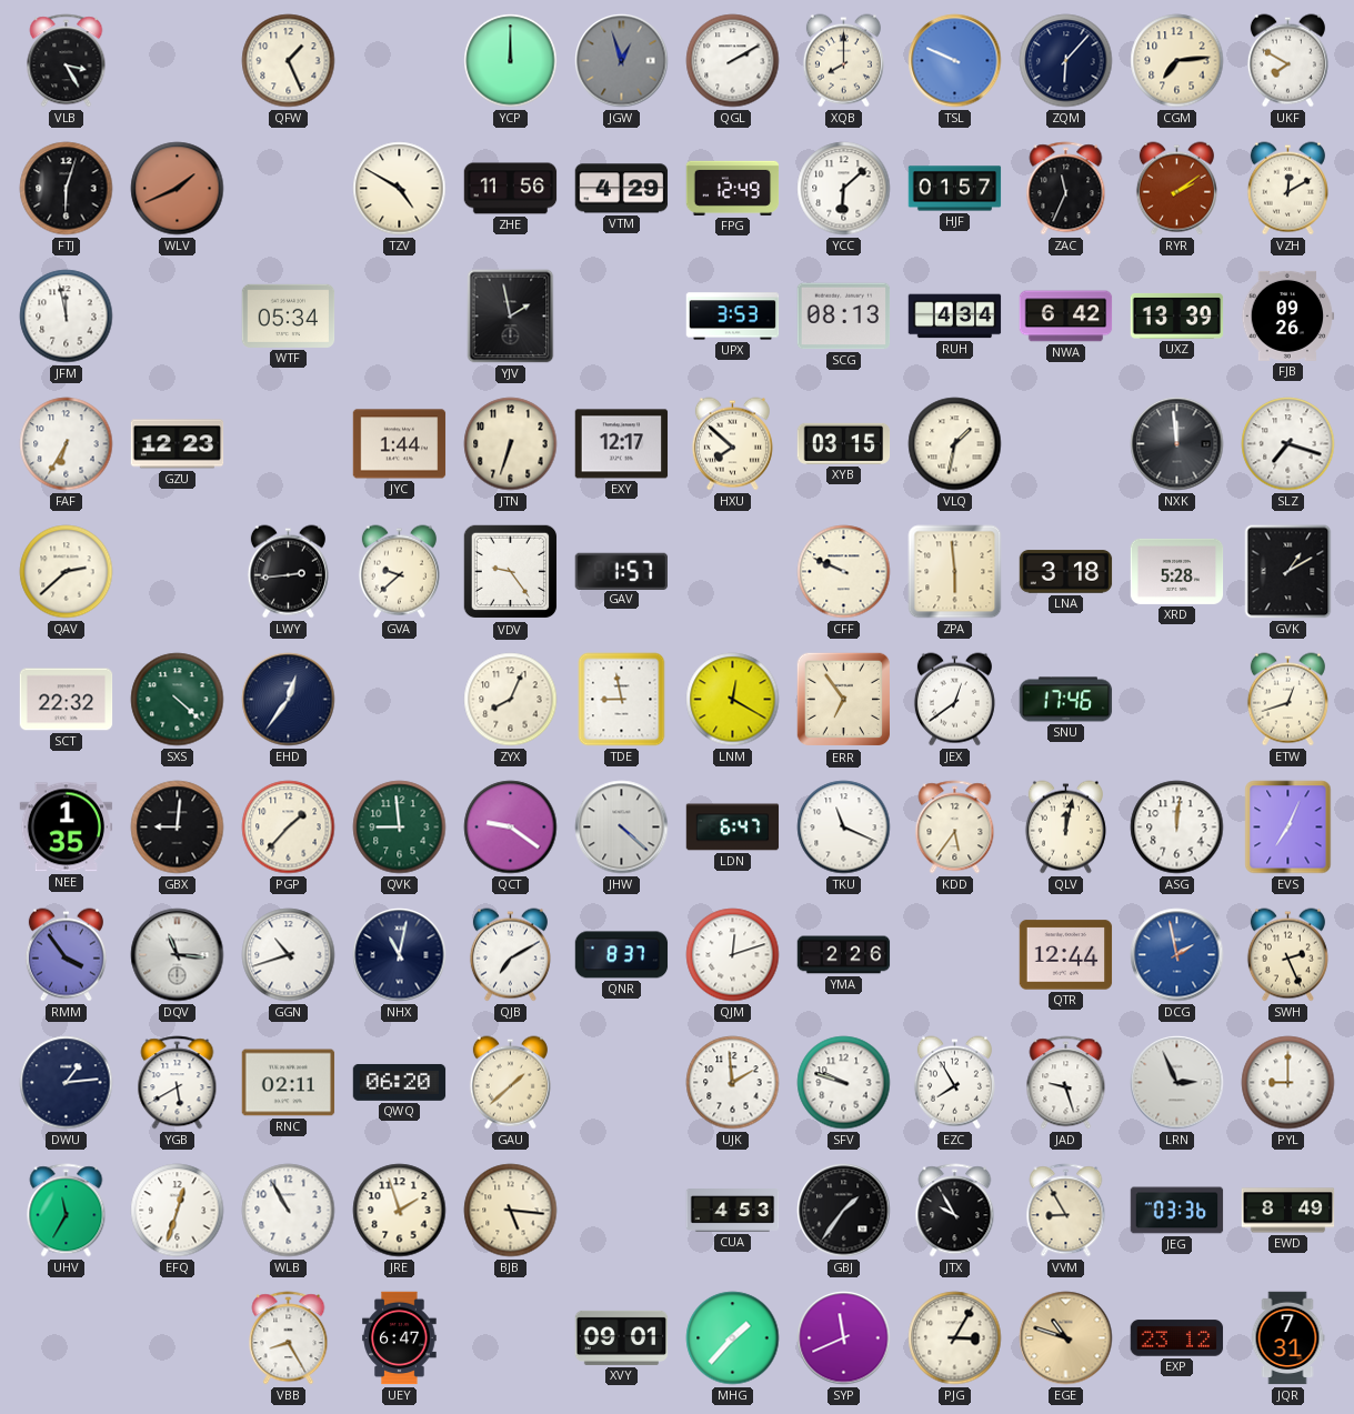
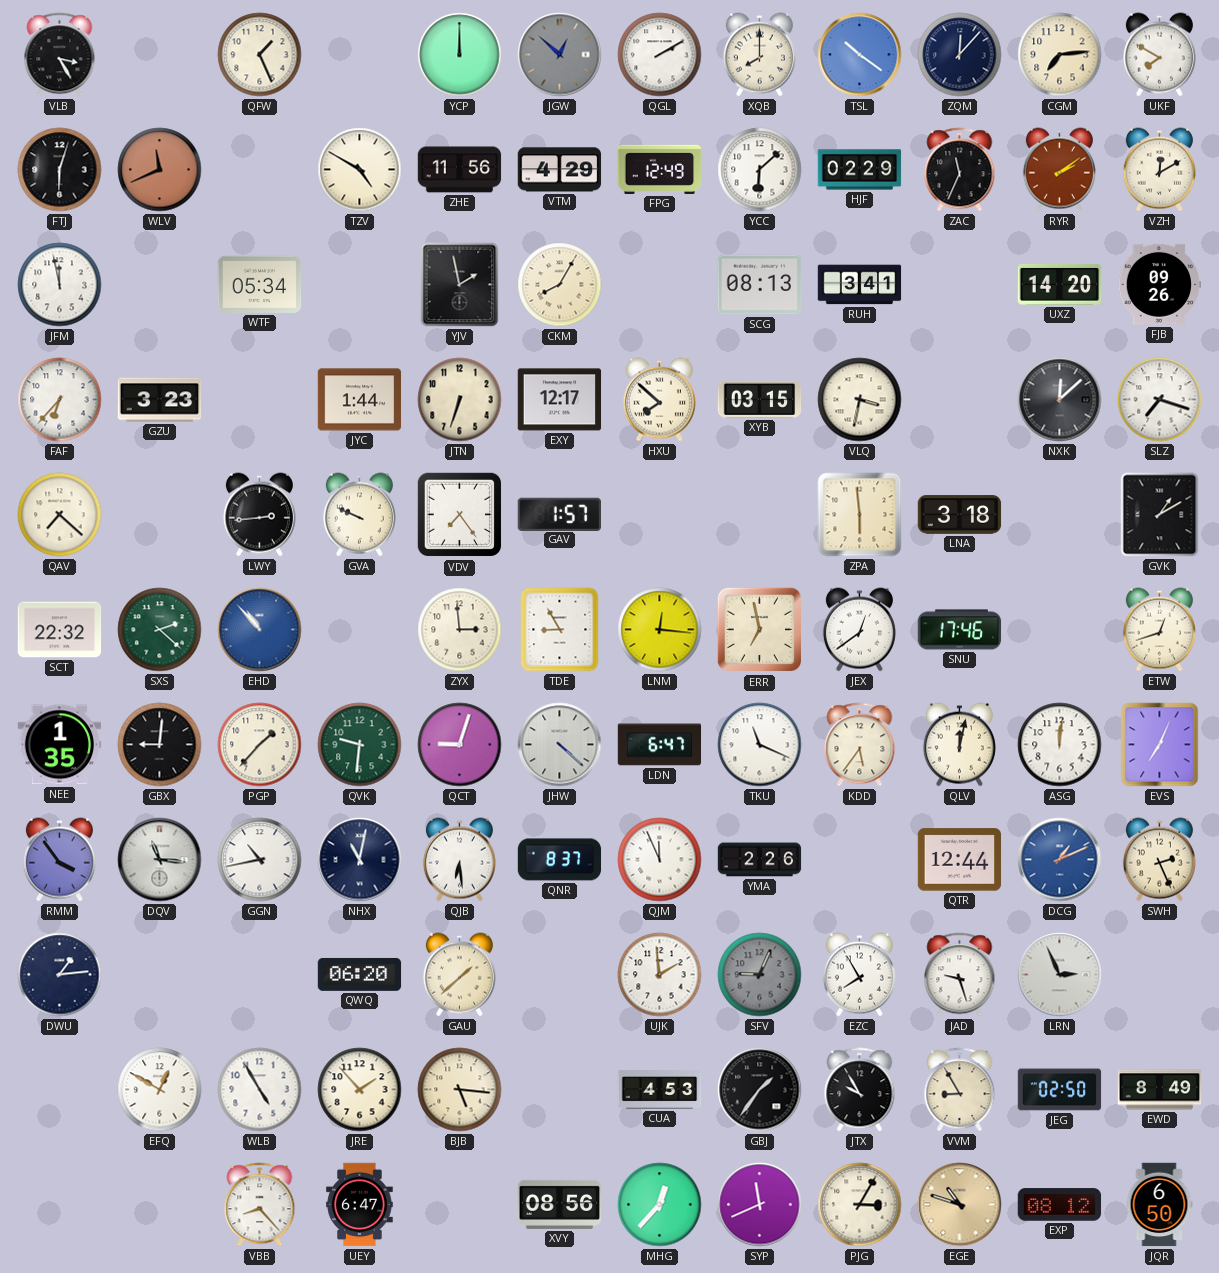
JGW: 12:57 -> 12:52
TSL: 9:49 -> 10:21
ZQM: 6:07 -> 12:07
WLV: 1:41 -> 11:41
HJF: 01:57 -> 02:29
CKM: none -> 8:05
UPX: 3:53 -> none
RUH: 4:34 -> 3:41
NWA: 6:42 -> none
UXZ: 13:39 -> 14:20
FAF: 6:35 -> 6:37
GZU: 12:23 -> 3:23
VLQ: 1:32 -> 3:32
NXK: 11:59 -> 12:08
QAV: 2:38 -> 7:22
GVA: 9:38 -> 9:49
VDV: 9:24 -> 7:24
CFF: 9:49 -> none
XRD: 5:28 -> none
SXS: 4:22 -> 2:22
EHD: 12:36 -> 10:53
EHD dial: navy -> blue
ZYX: 8:04 -> 2:59
TDE: 8:58 -> 8:55
LNM: 12:20 -> 12:16
ERR: 6:54 -> 6:58
QVK: 8:59 -> 9:31
QCT: 9:21 -> 9:03
GGN: 10:42 -> 10:43
QJB: 7:10 -> 6:29
QJM: 12:12 -> 11:56
DCG: 1:58 -> 1:11
YGB: 5:40 -> none
RNC: 02:11 -> none
SFV: 9:48 -> 9:04
SFV dial: white -> grey
PYL: 9:00 -> none
UHV: 11:35 -> none
EFQ: 12:33 -> 12:50
WLB: 10:55 -> 4:55
JRE: 1:57 -> 1:53
JEG: 03:36 -> 02:50
VBB: 8:25 -> 8:23
XVY: 09:01 -> 08:56
MHG: 1:37 -> 12:37
EXP: 23:12 -> 08:12
JQR: 7:31 -> 6:50
